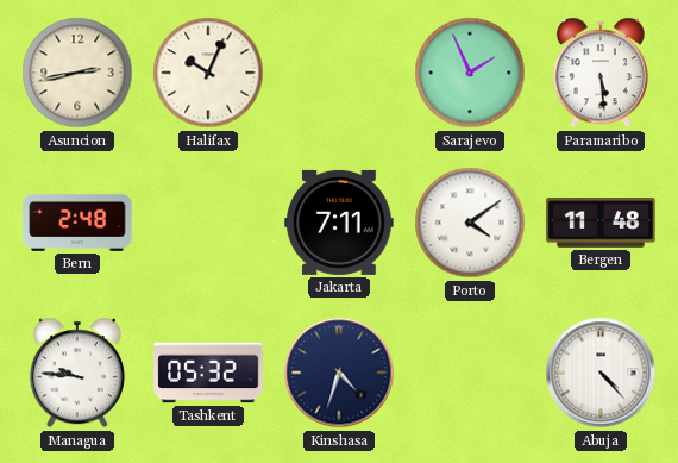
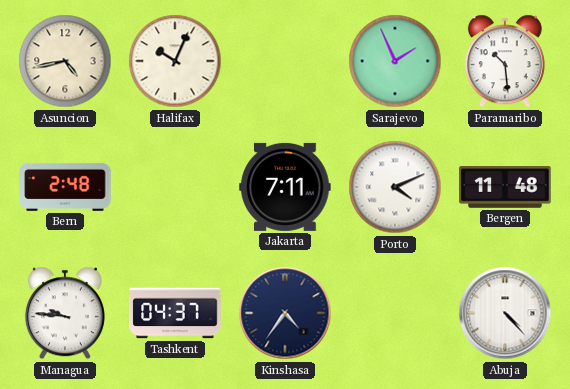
Asuncion: 2:43 -> 4:43
Paramaribo: 5:29 -> 10:29
Porto: 4:09 -> 4:11
Tashkent: 05:32 -> 04:37
Kinshasa: 4:33 -> 4:36
